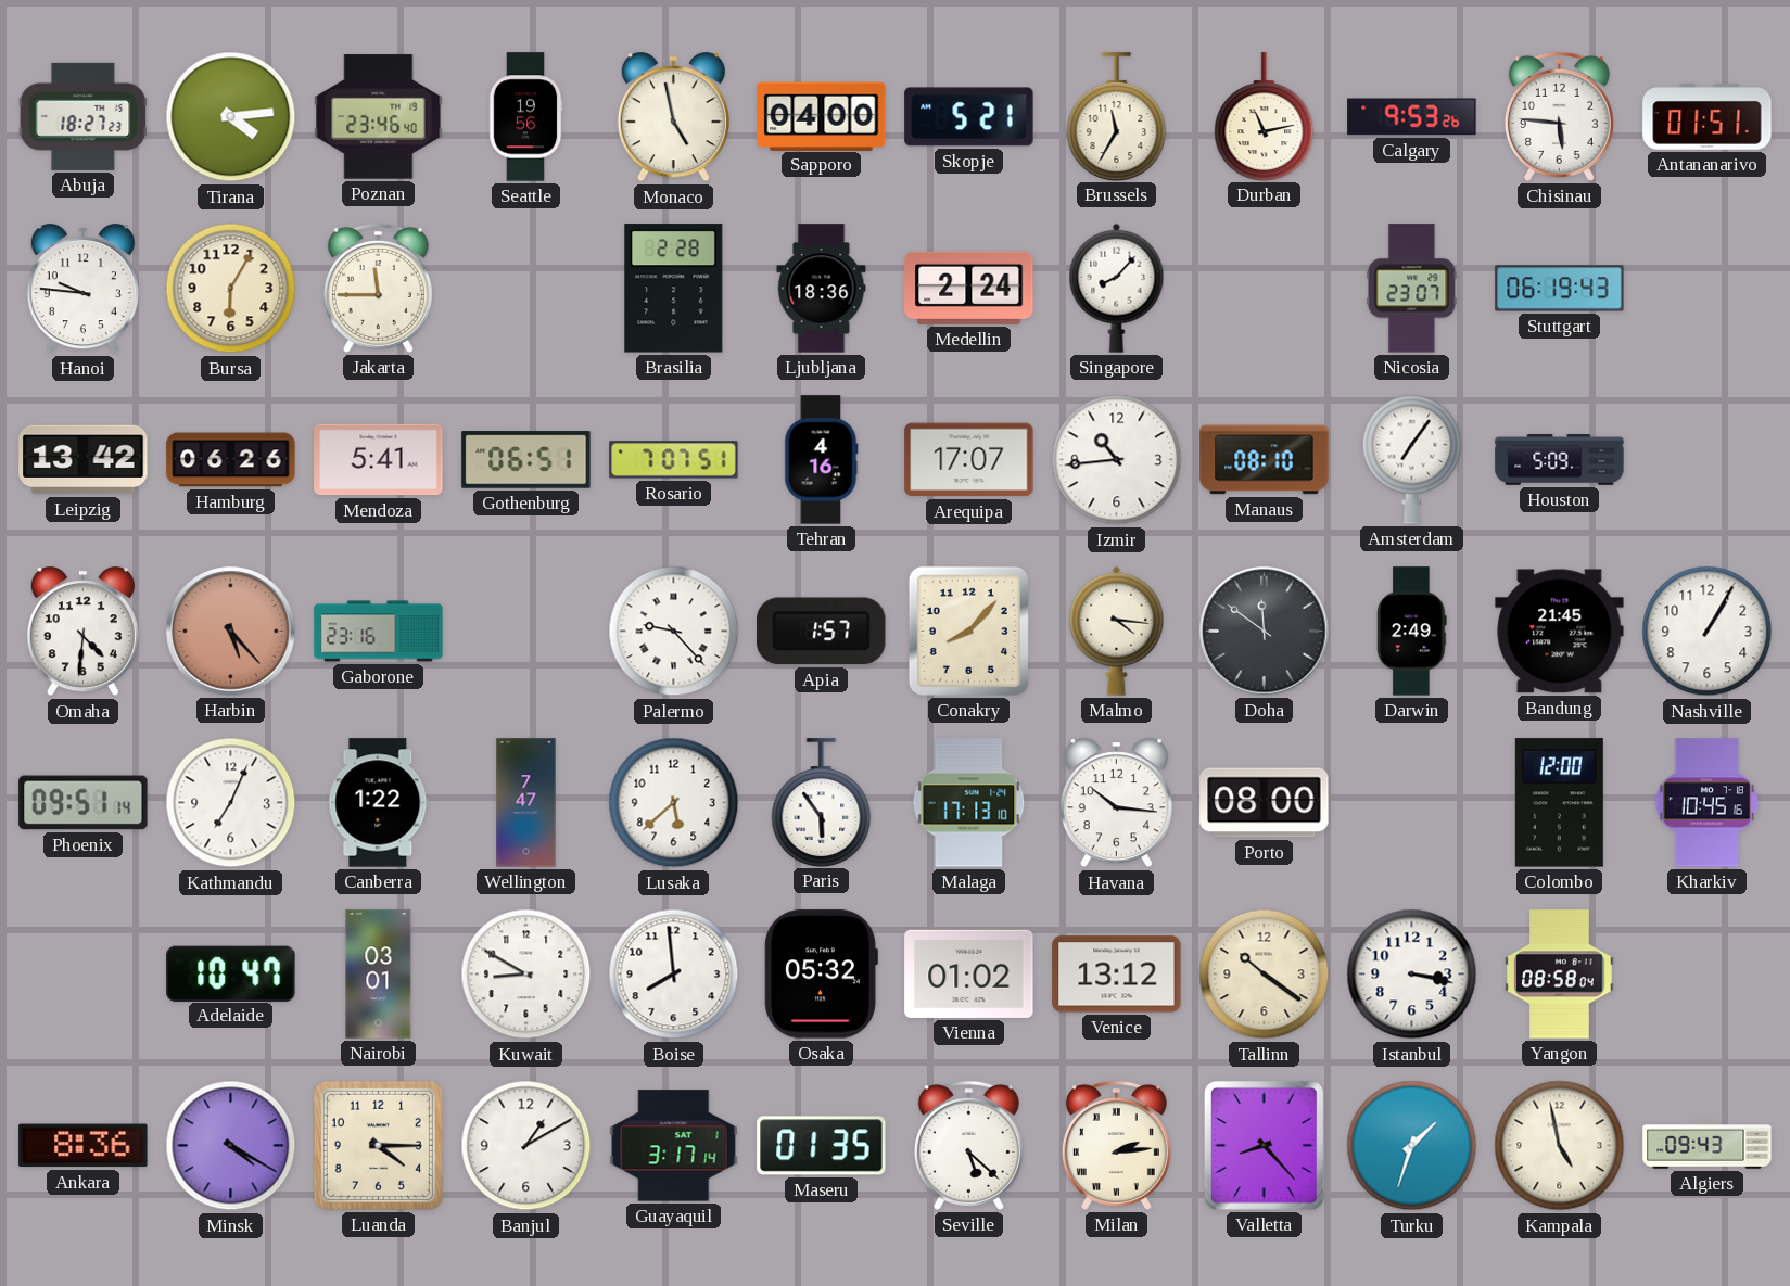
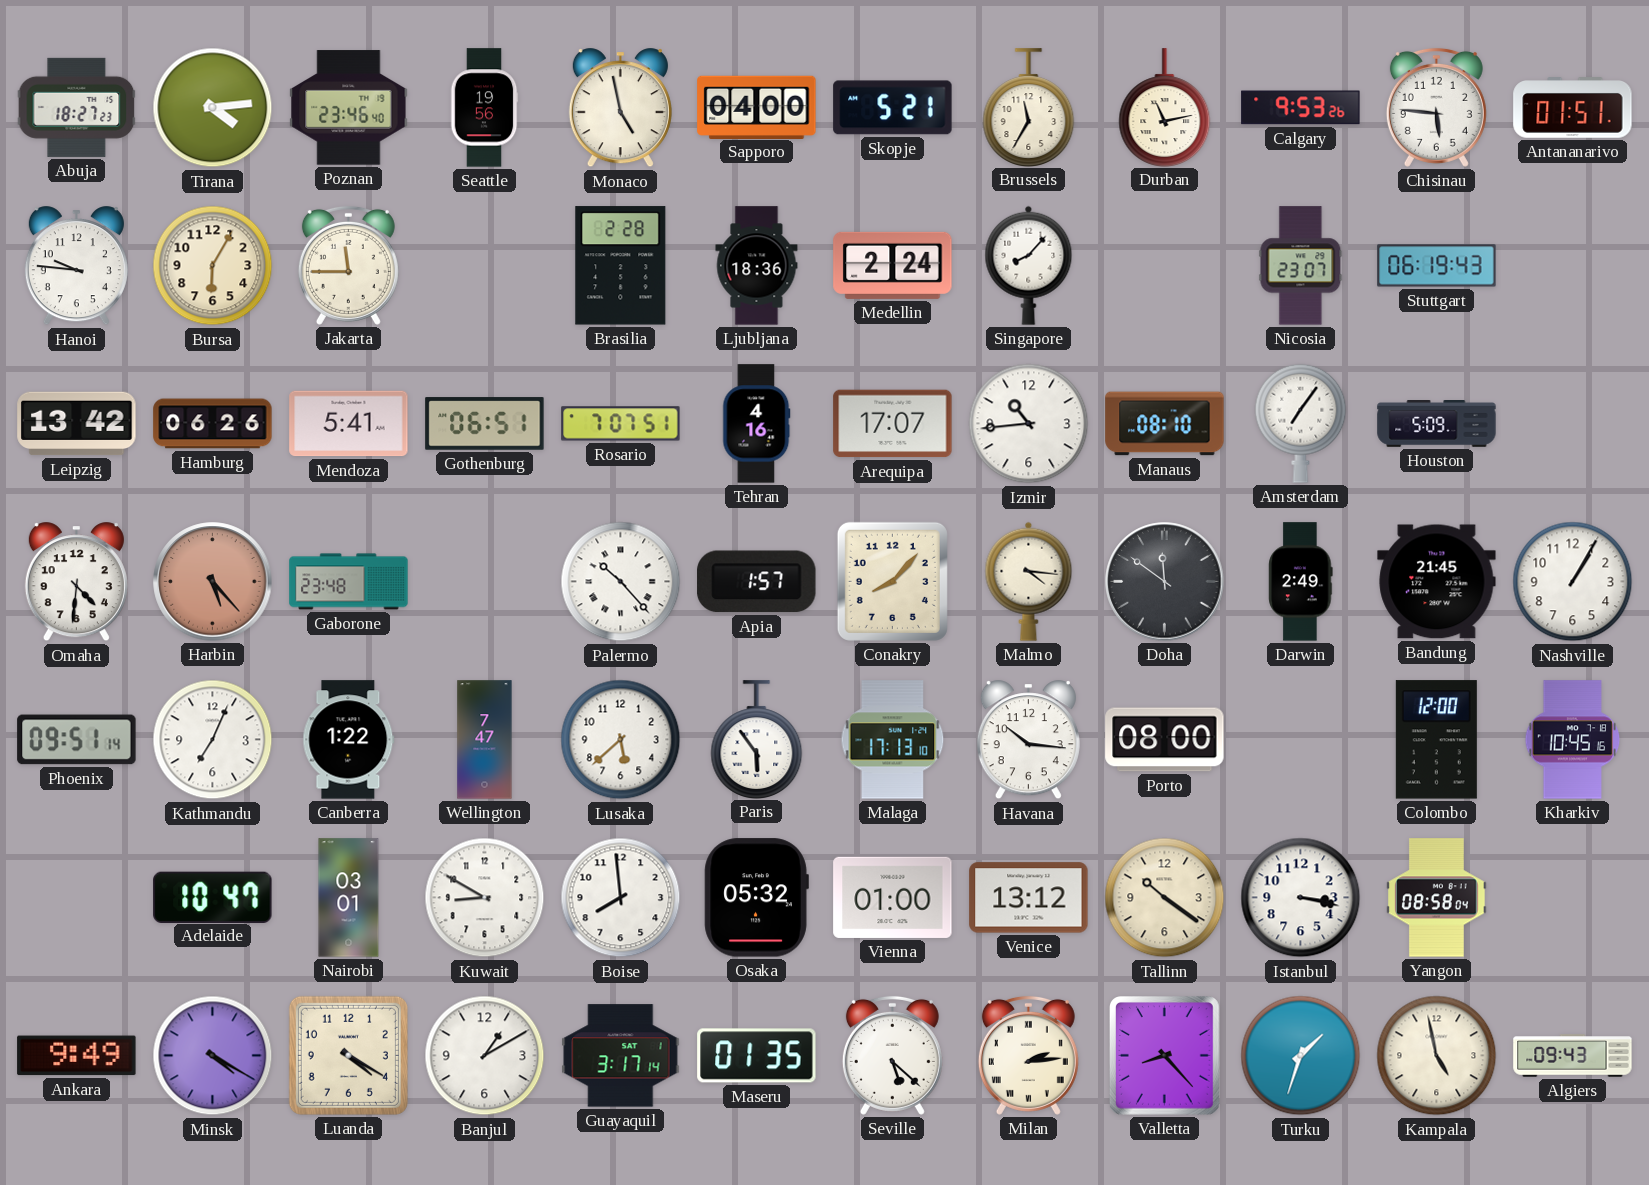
Gaborone: 23:16 -> 23:48
Palermo: 9:23 -> 10:23
Vienna: 01:02 -> 01:00
Ankara: 8:36 -> 9:49
Luanda: 4:15 -> 4:20
